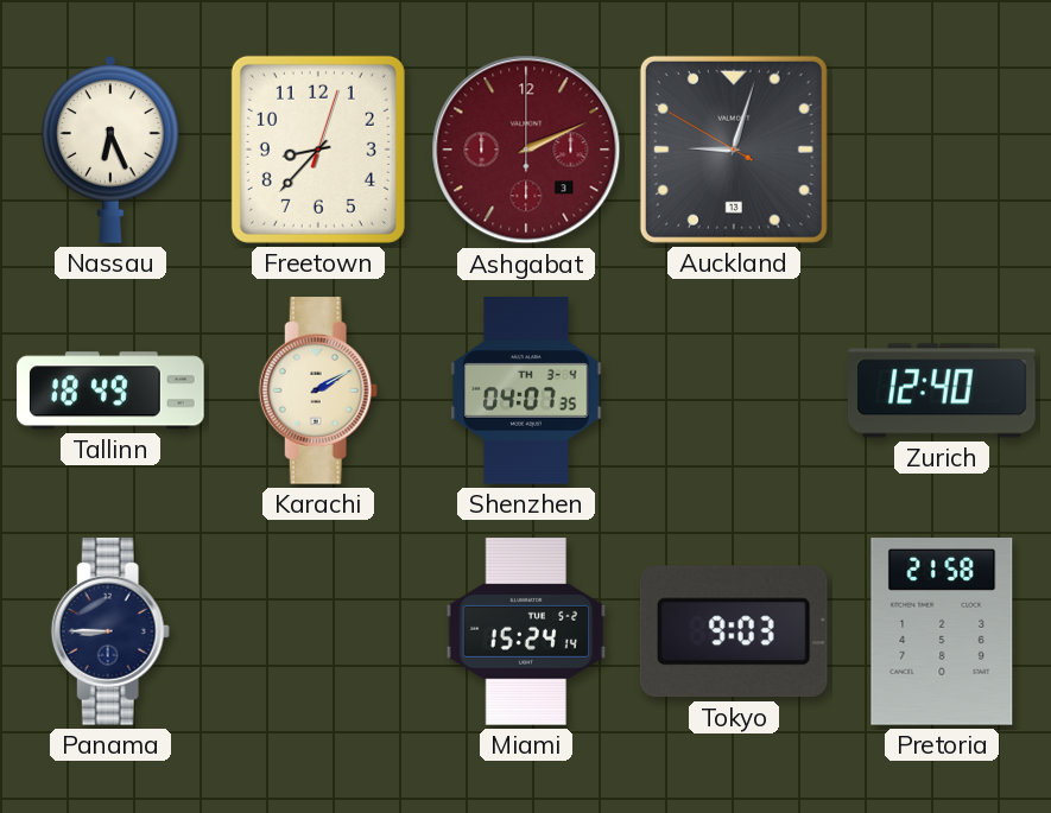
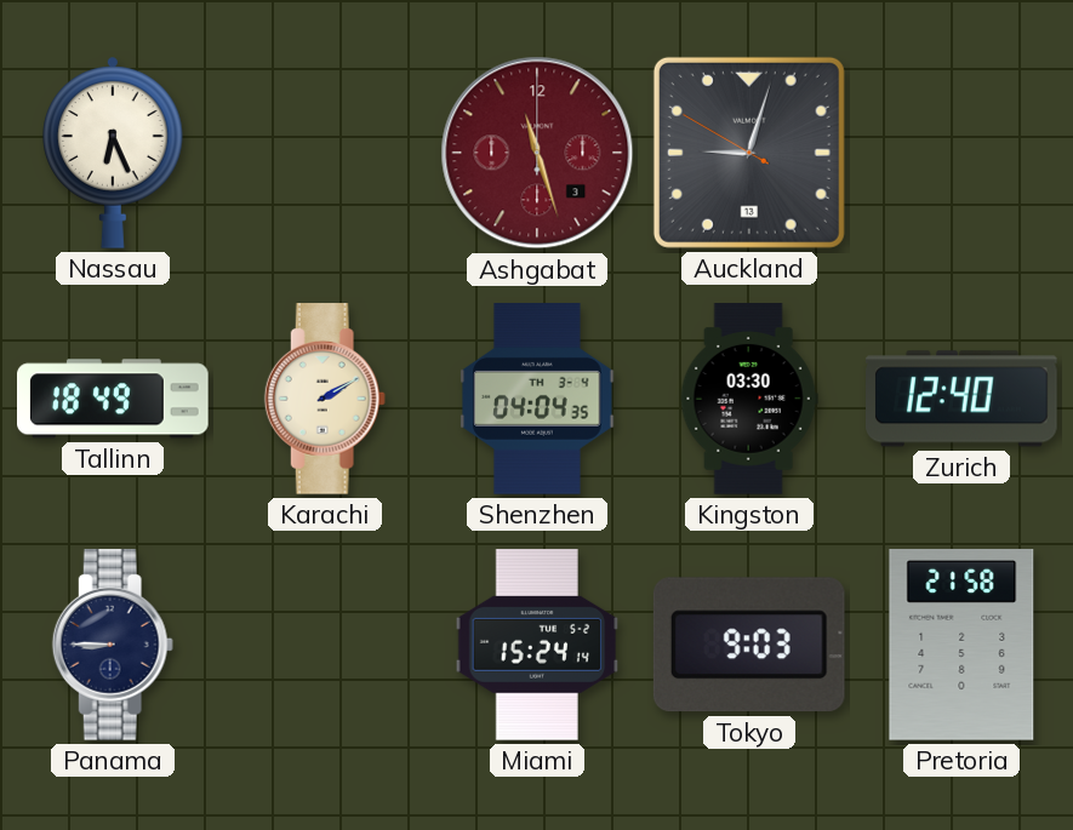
Freetown: 8:37 -> none
Ashgabat: 2:11 -> 11:27
Shenzhen: 04:07 -> 04:04
Kingston: none -> 03:30
